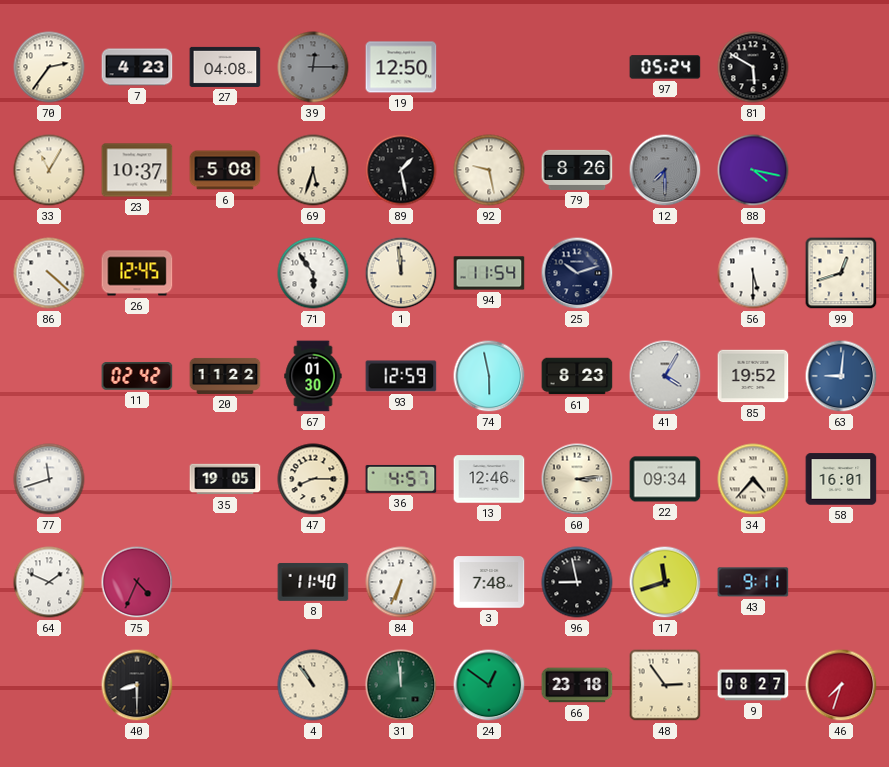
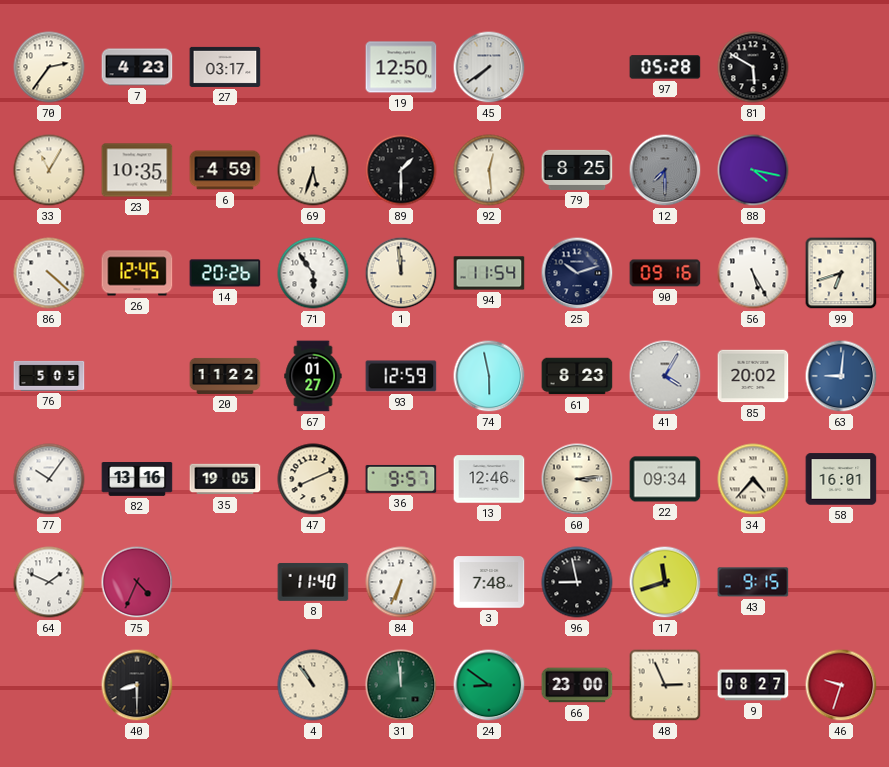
27: 04:08 -> 03:17
39: 12:15 -> none
45: none -> 7:39
97: 05:24 -> 05:28
23: 10:37 -> 10:35
6: 5:08 -> 4:59
89: 1:28 -> 1:30
92: 9:28 -> 12:29
79: 8:26 -> 8:25
14: none -> 20:26
90: none -> 09:16
56: 5:30 -> 5:25
99: 12:42 -> 6:42
76: none -> 5:05
11: 02:42 -> none
67: 01:30 -> 01:27
85: 19:52 -> 20:02
77: 11:42 -> 10:06
82: none -> 13:16
47: 8:15 -> 8:11
36: 4:57 -> 9:57
43: 9:11 -> 9:15
24: 12:51 -> 8:51
66: 23:18 -> 23:00
48: 2:54 -> 2:56
46: 7:33 -> 9:33
